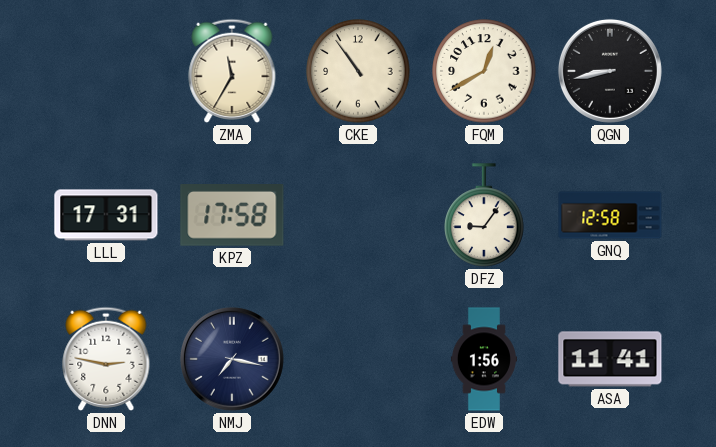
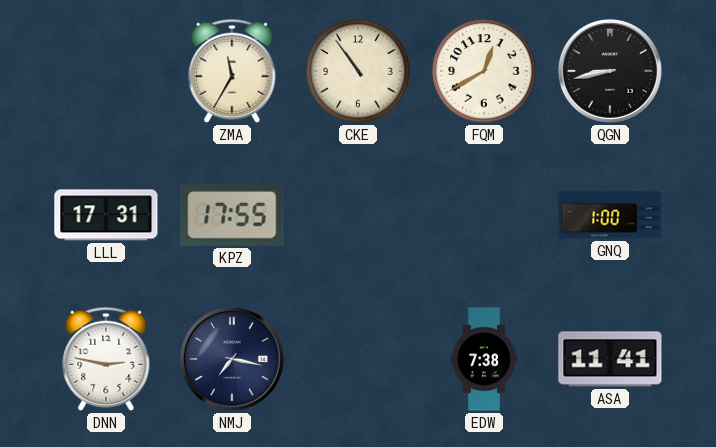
KPZ: 17:58 -> 17:55
DFZ: 9:06 -> none
GNQ: 12:58 -> 1:00
EDW: 1:56 -> 7:38
